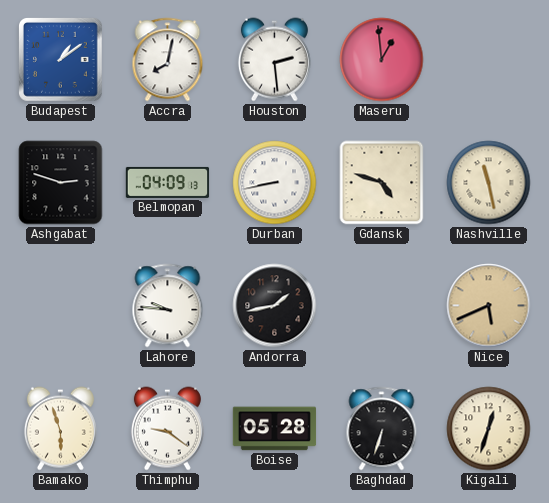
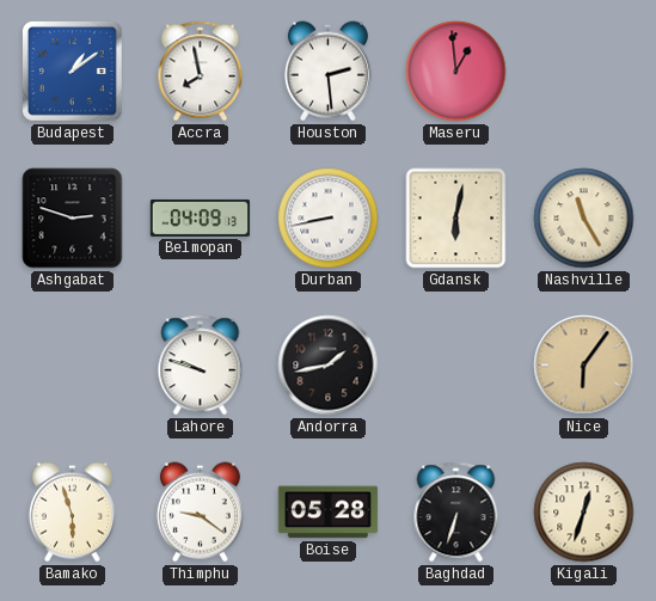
Accra: 8:02 -> 7:58
Gdansk: 4:48 -> 6:02
Nashville: 11:28 -> 11:25
Lahore: 9:46 -> 9:48
Nice: 5:41 -> 6:06
